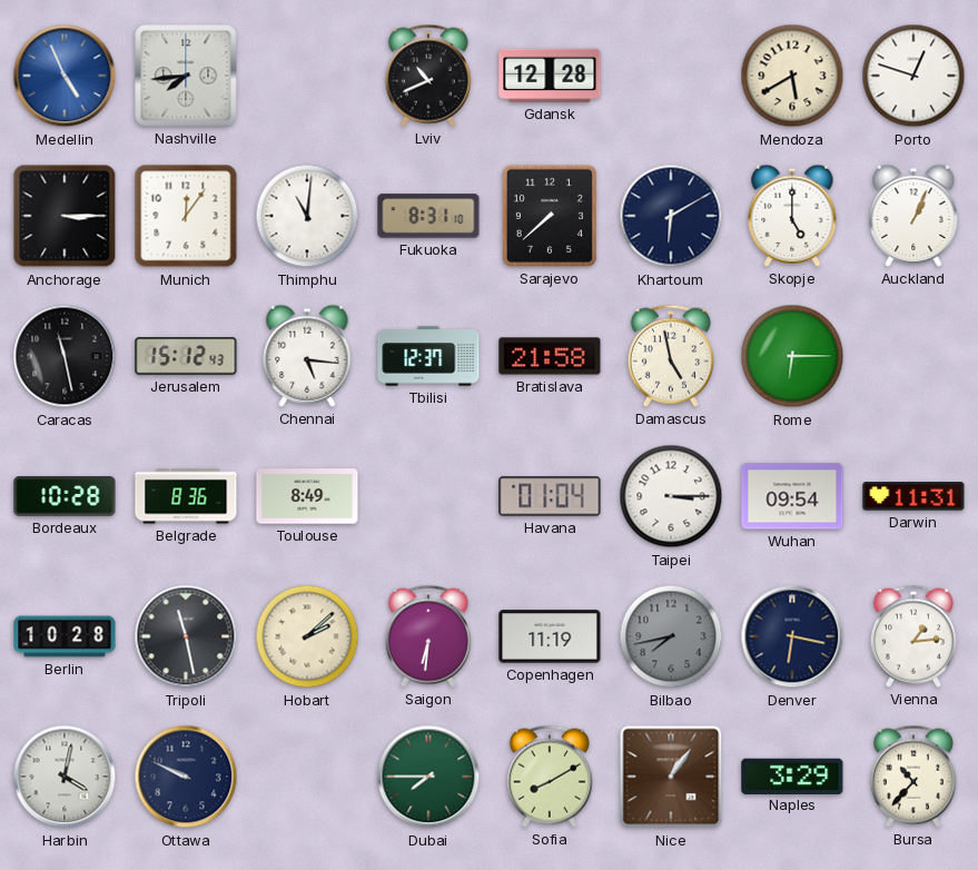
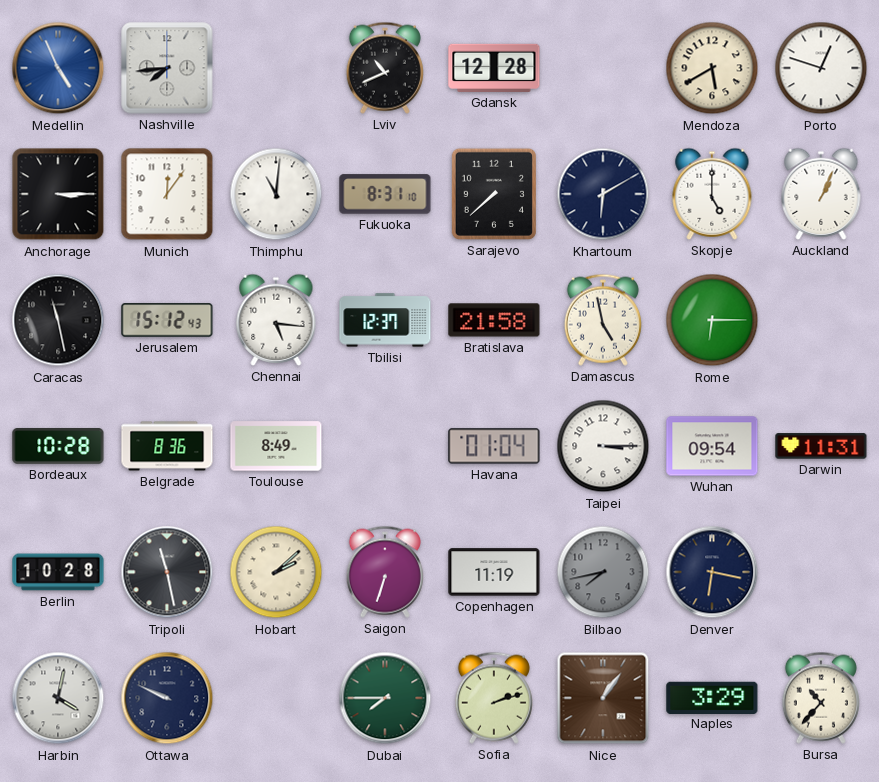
Saigon: 6:31 -> 6:33
Vienna: 1:14 -> none
Sofia: 8:10 -> 2:12
